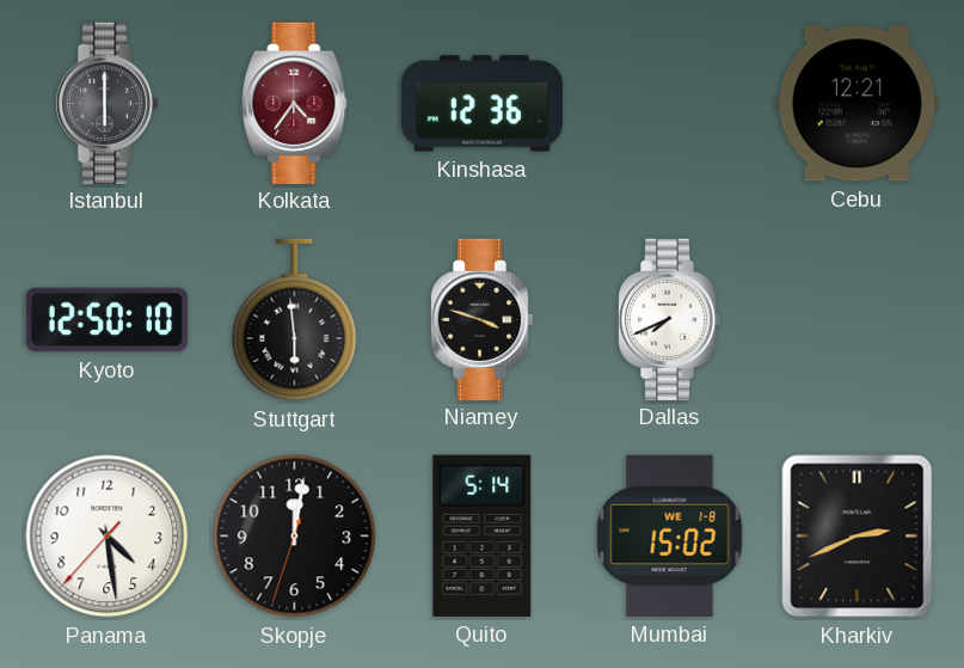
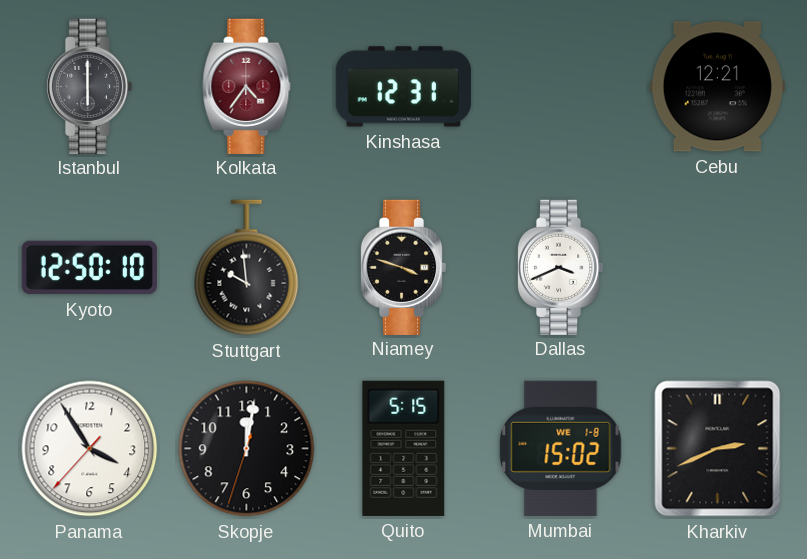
Kinshasa: 12:36 -> 12:31
Stuttgart: 5:59 -> 9:59
Dallas: 7:41 -> 3:41
Panama: 4:28 -> 3:54
Quito: 5:14 -> 5:15
